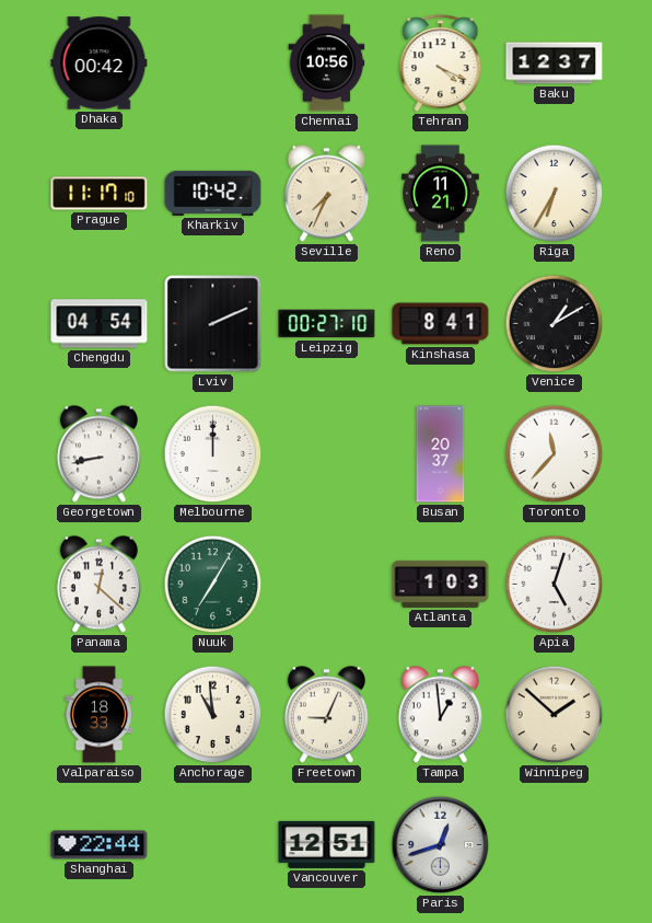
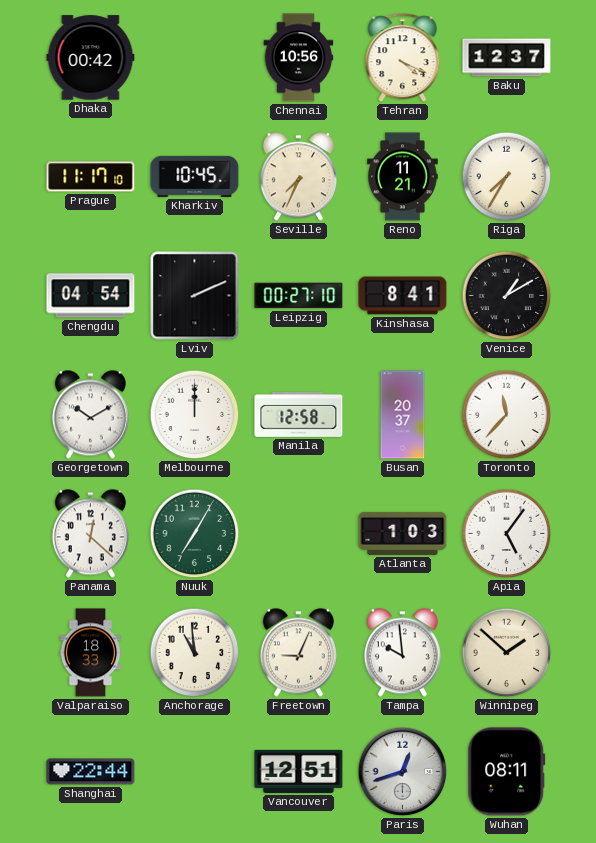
Kharkiv: 10:42 -> 10:45
Riga: 6:35 -> 7:35
Georgetown: 8:43 -> 10:10
Manila: none -> 12:58
Apia: 5:03 -> 5:06
Tampa: 12:59 -> 9:59
Wuhan: none -> 08:11
